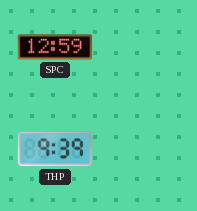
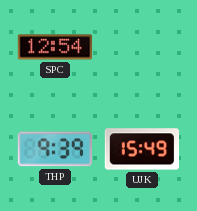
SPC: 12:59 -> 12:54
UJK: none -> 15:49
